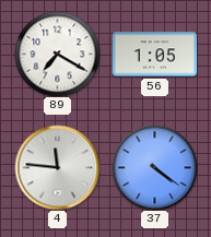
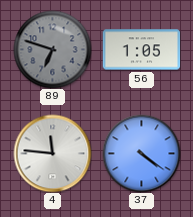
89: 7:20 -> 6:48
89 dial: white -> grey
